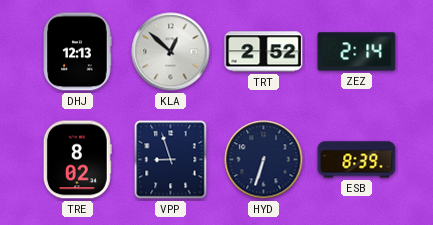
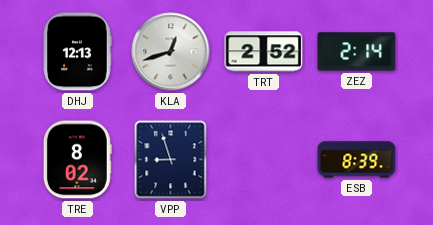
KLA: 12:52 -> 12:42
HYD: 6:33 -> none
